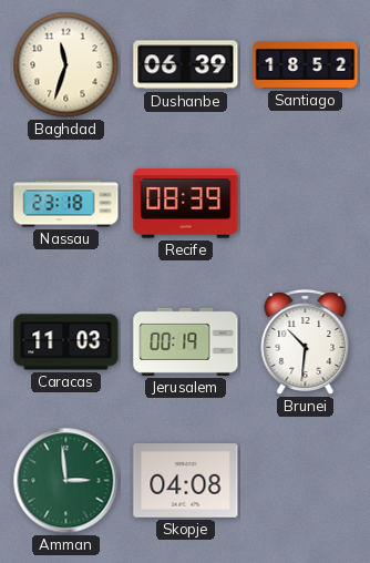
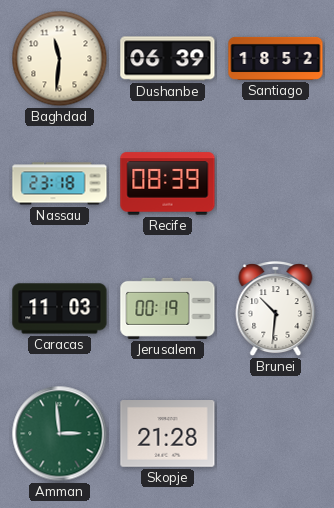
Baghdad: 11:33 -> 11:31
Skopje: 04:08 -> 21:28
